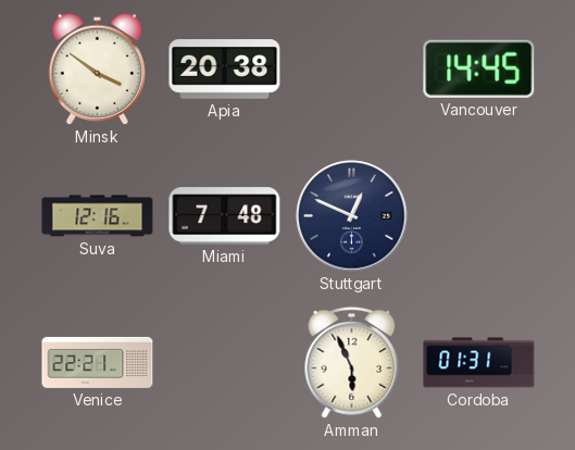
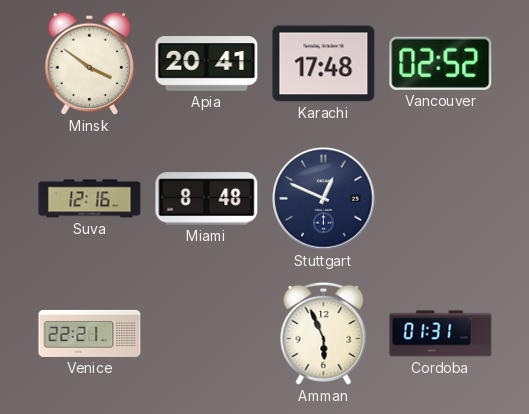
Apia: 20:38 -> 20:41
Karachi: none -> 17:48
Vancouver: 14:45 -> 02:52
Miami: 7:48 -> 8:48
